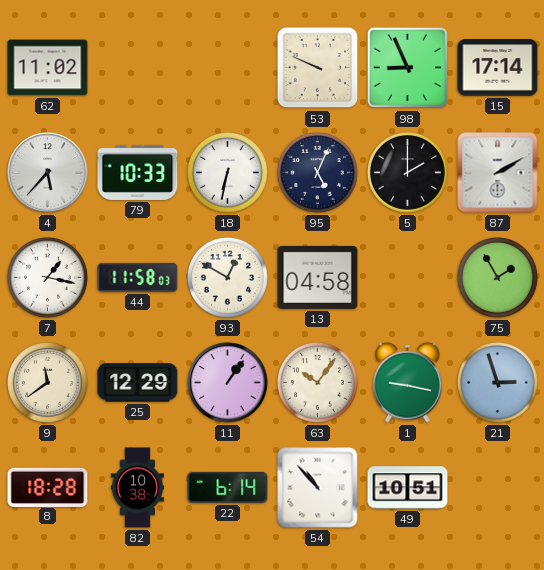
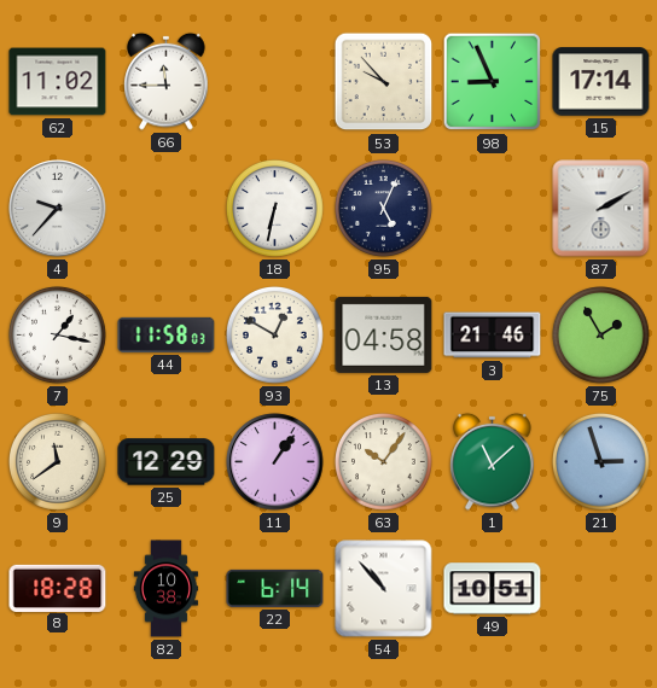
66: none -> 11:45
53: 9:49 -> 9:53
4: 5:37 -> 9:37
79: 10:33 -> none
5: 2:00 -> none
3: none -> 21:46
1: 9:17 -> 11:08
